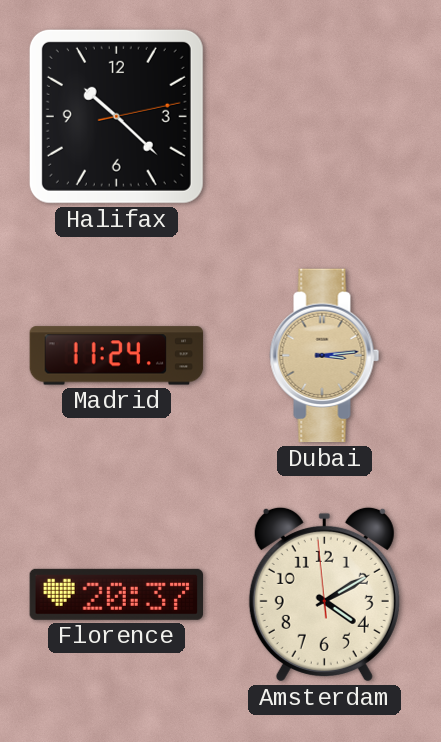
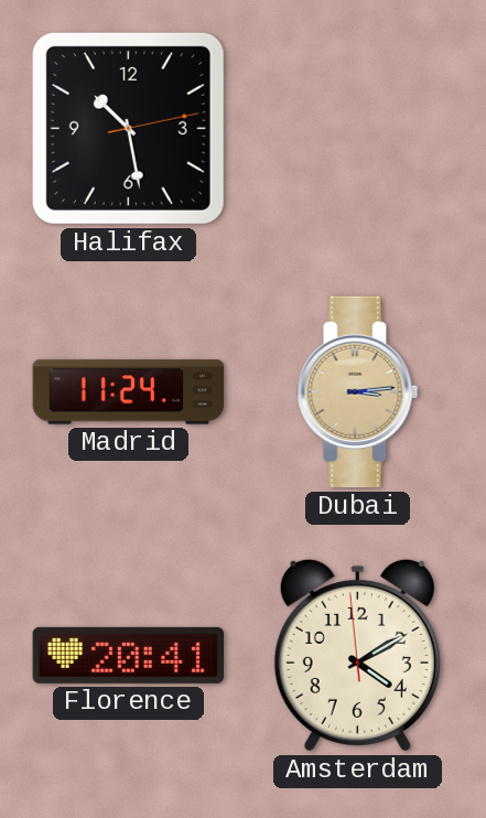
Halifax: 10:22 -> 10:28
Florence: 20:37 -> 20:41
